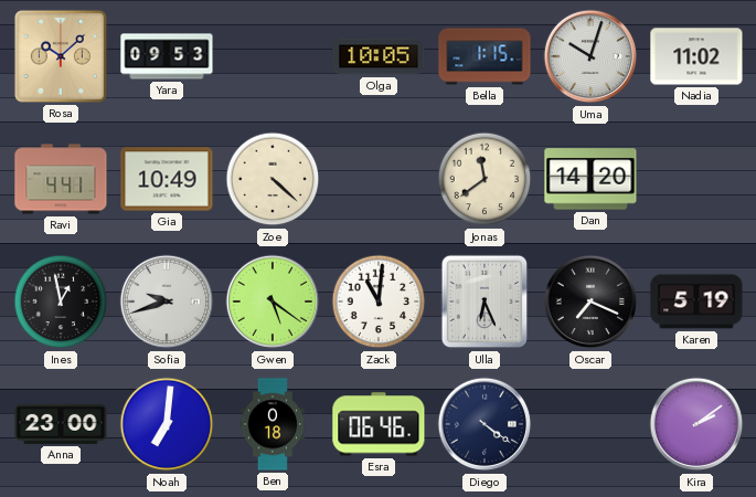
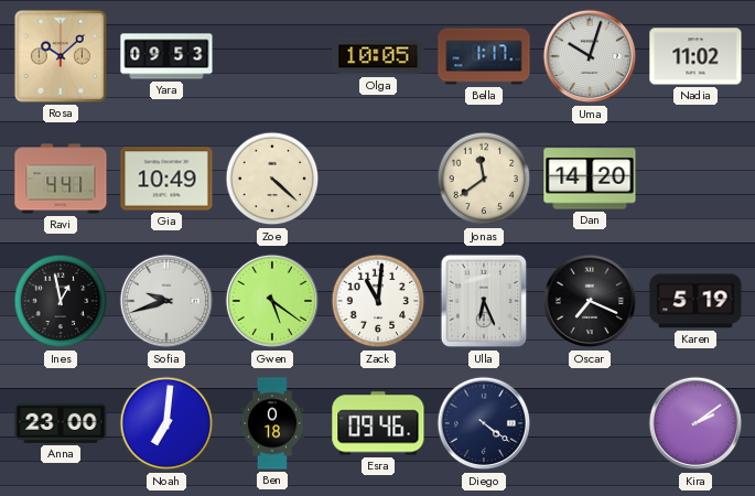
Bella: 1:15 -> 1:17
Esra: 06:46 -> 09:46
